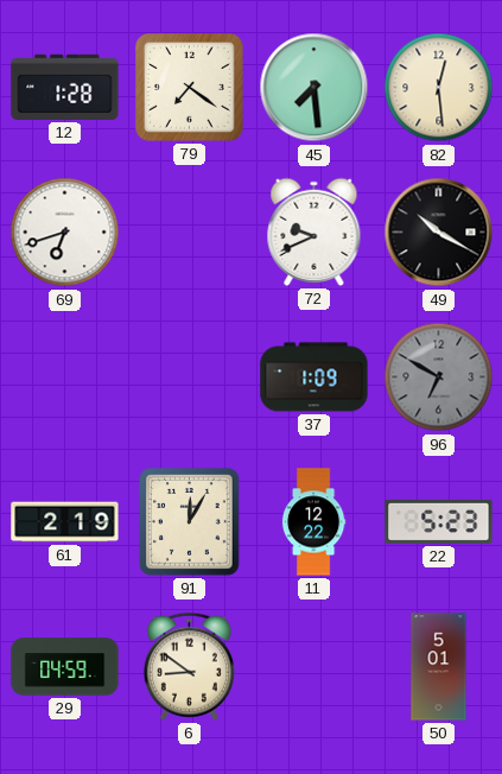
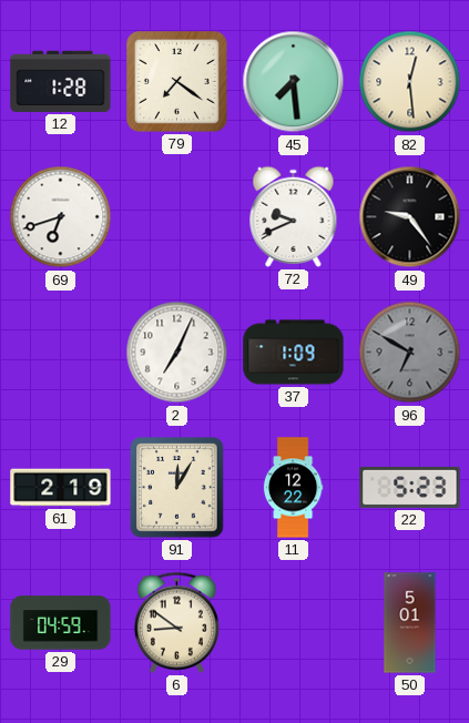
49: 10:20 -> 9:24
2: none -> 7:04
